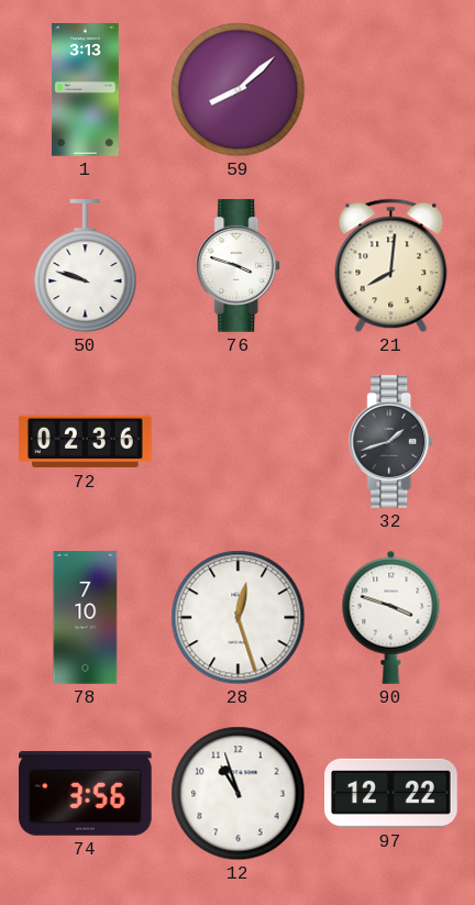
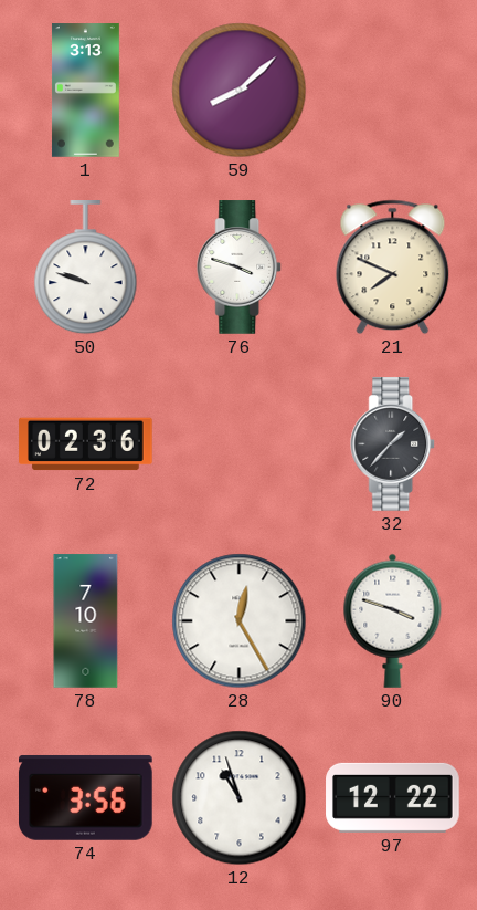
21: 8:01 -> 7:49
32: 1:42 -> 1:37
28: 12:27 -> 12:25
